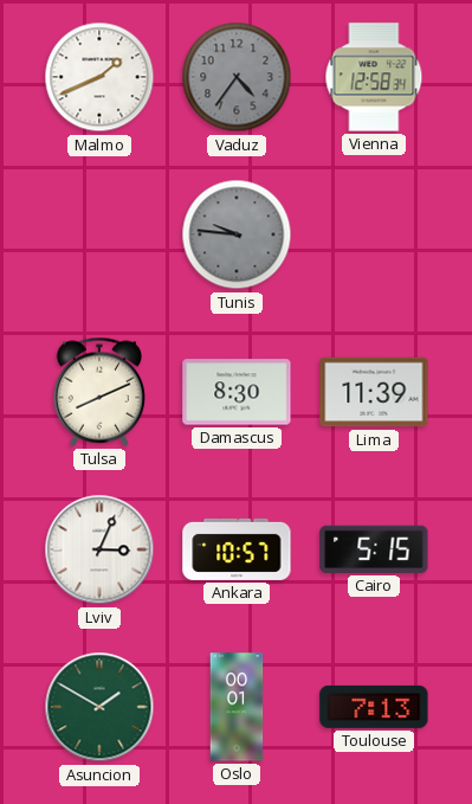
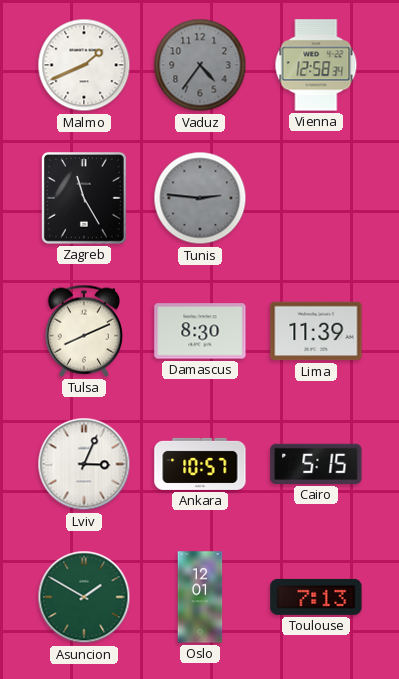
Zagreb: none -> 11:25
Tunis: 9:46 -> 2:46
Oslo: 00:01 -> 12:01
